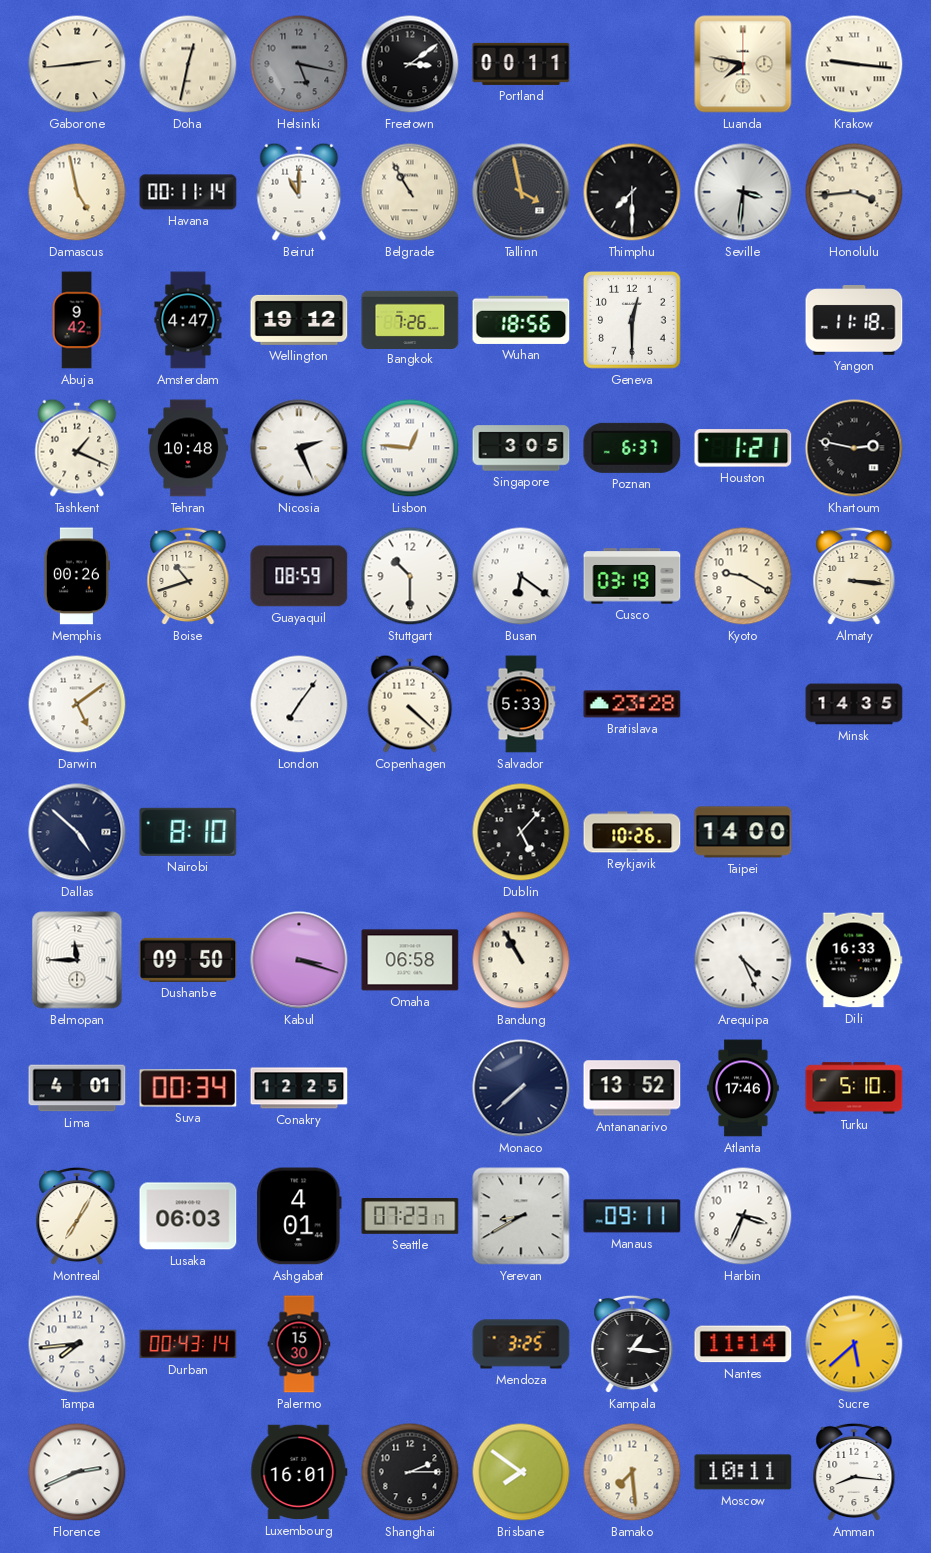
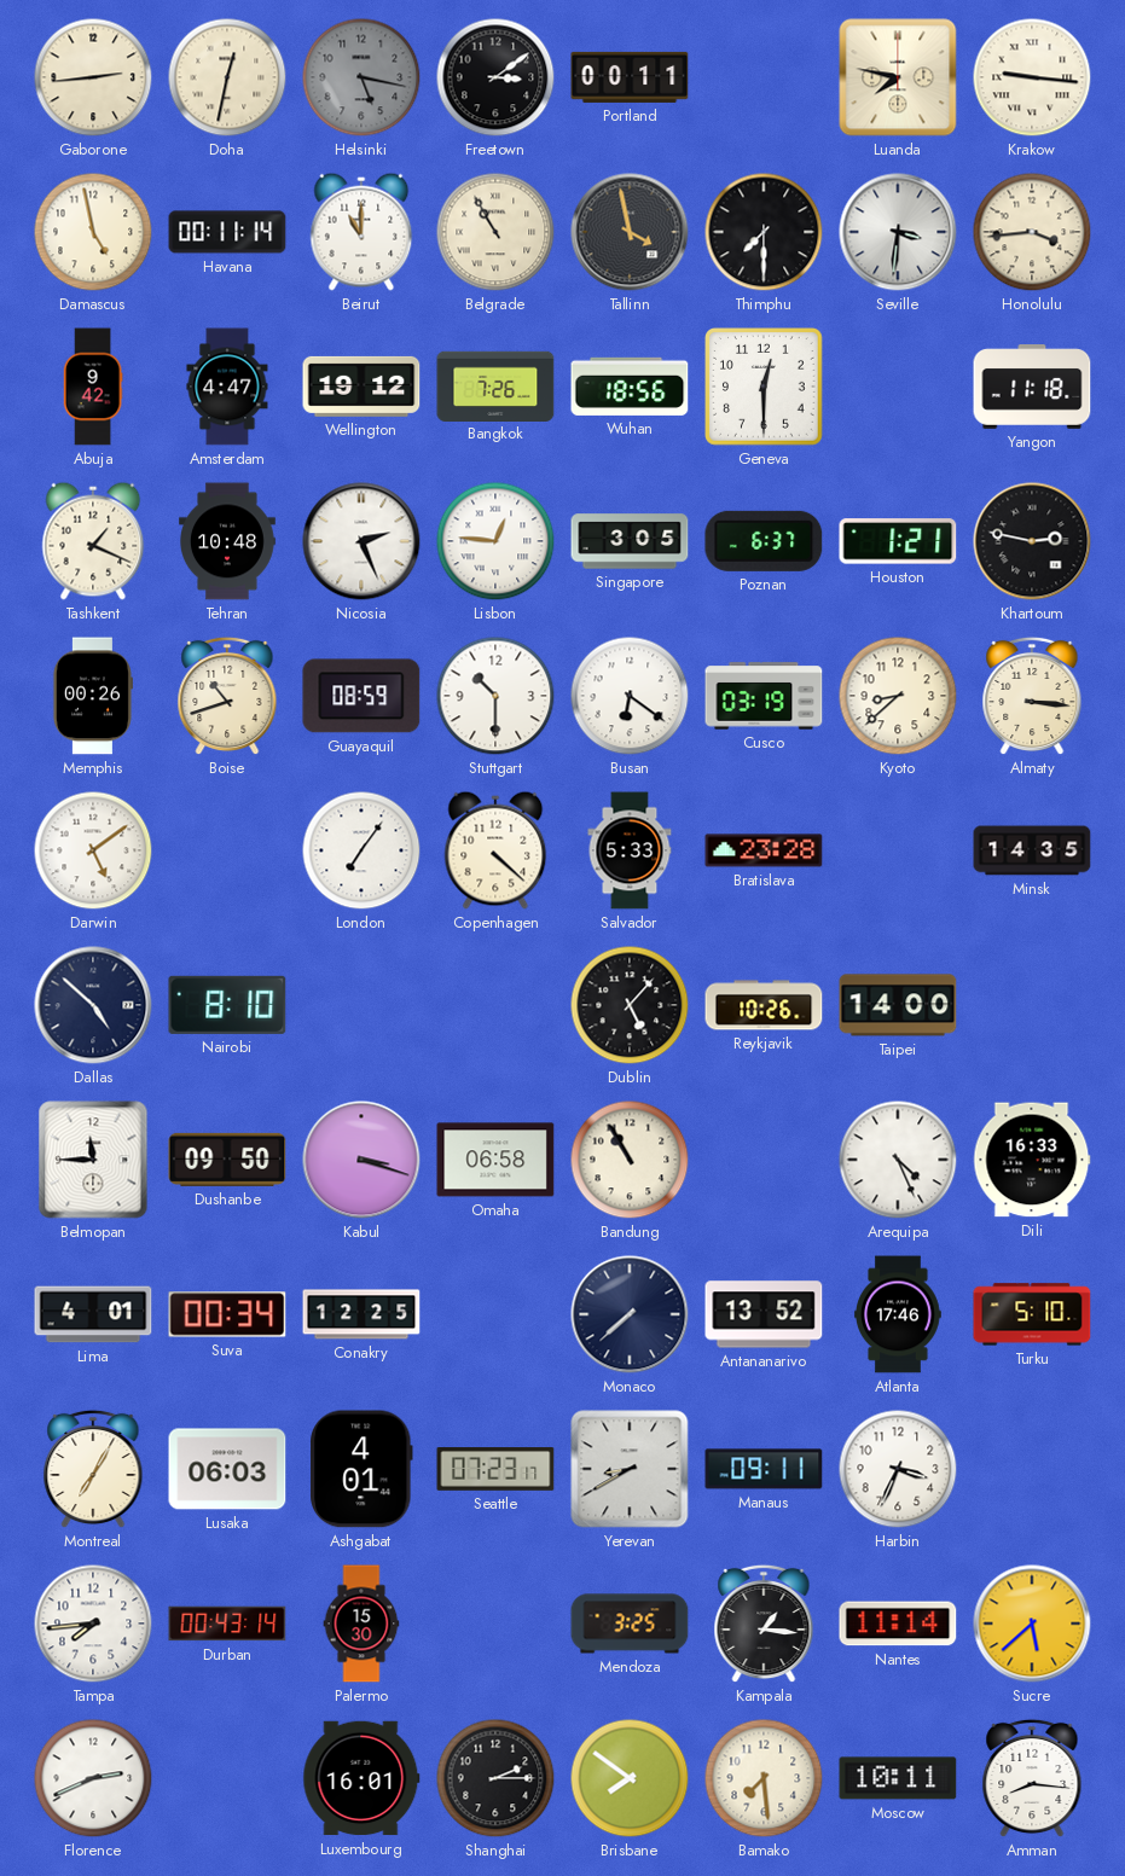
Kyoto: 9:20 -> 8:38
